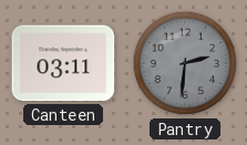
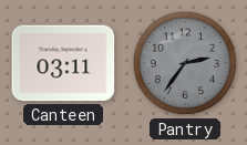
Pantry: 2:31 -> 2:36
